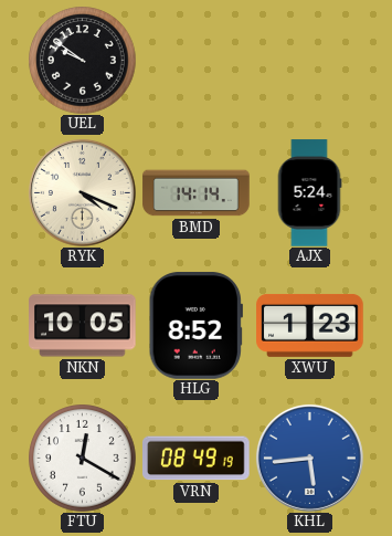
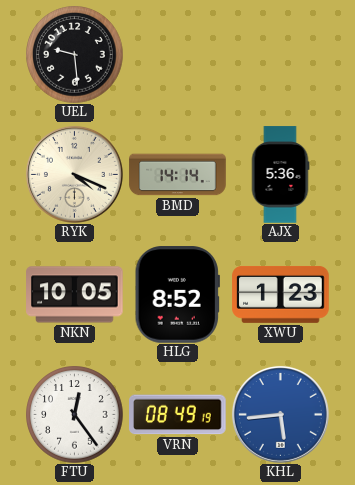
UEL: 9:51 -> 9:29
AJX: 5:24 -> 5:36
FTU: 12:20 -> 12:24
